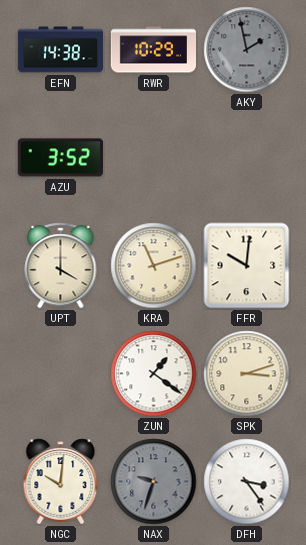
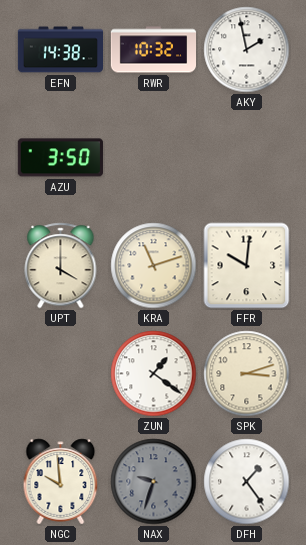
RWR: 10:29 -> 10:32
AKY dial: grey -> white
AZU: 3:52 -> 3:50
NGC: 10:01 -> 9:59
DFH: 3:24 -> 1:24
